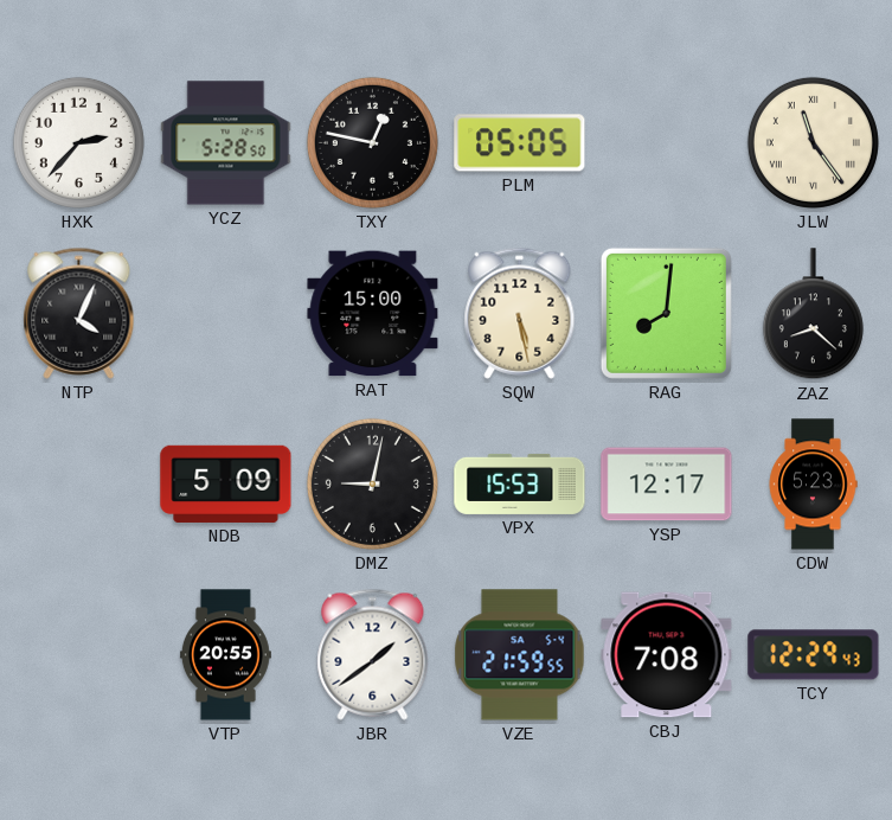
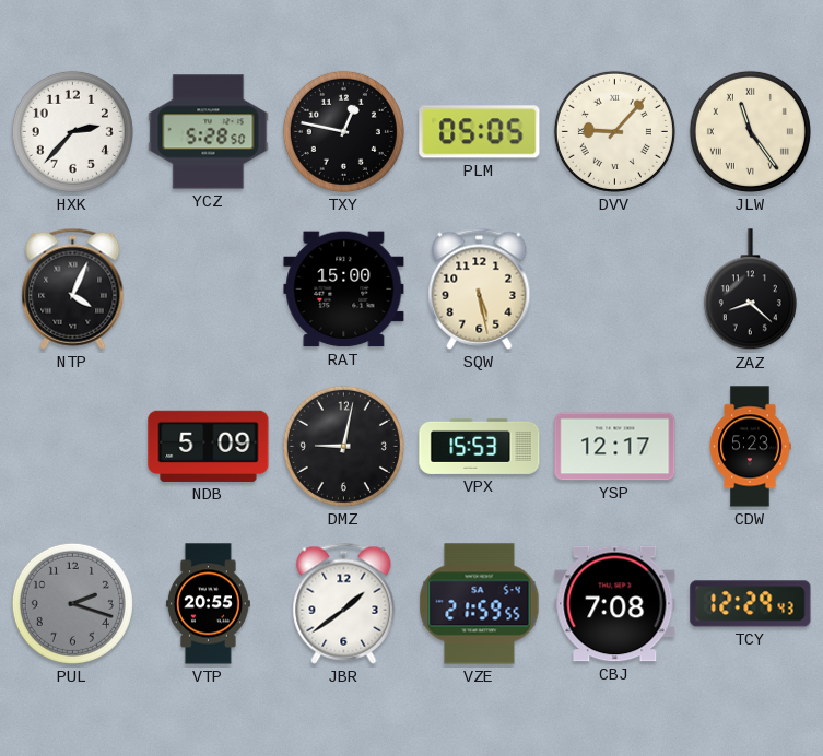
DVV: none -> 9:07
RAG: 8:01 -> none
PUL: none -> 2:18
